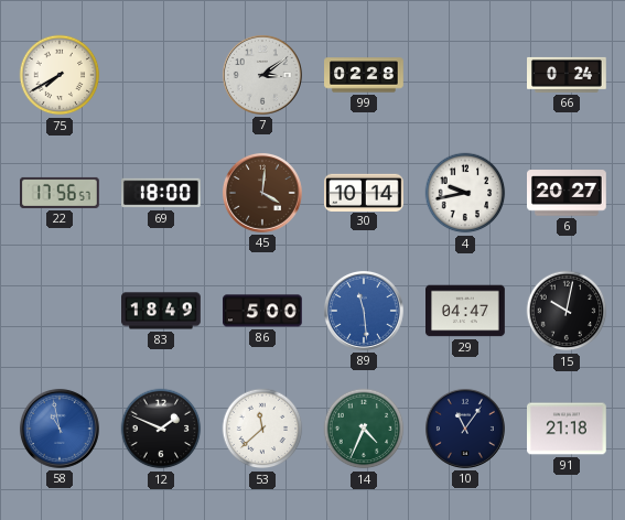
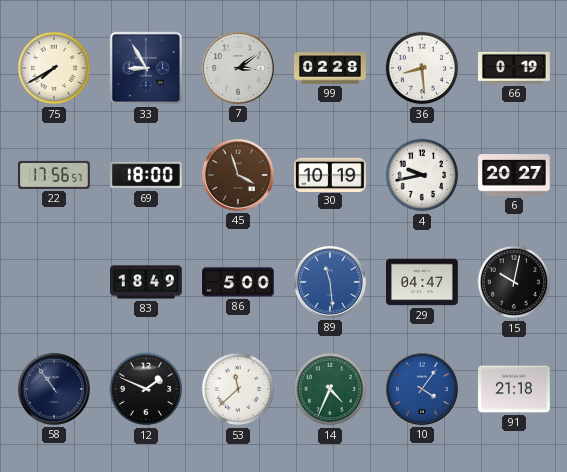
33: none -> 8:55
36: none -> 8:29
66: 0:24 -> 0:19
45: 4:01 -> 3:57
30: 10:14 -> 10:19
58: 10:58 -> 10:54
58 dial: blue -> navy
10: 11:06 -> 4:06
10 dial: navy -> blue
